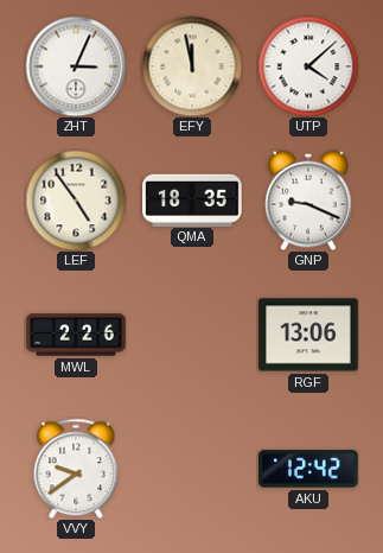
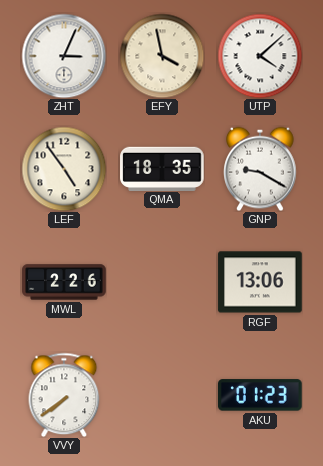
EFY: 11:58 -> 3:58
GNP: 9:19 -> 9:20
VVY: 9:39 -> 7:39
AKU: 12:42 -> 01:23
